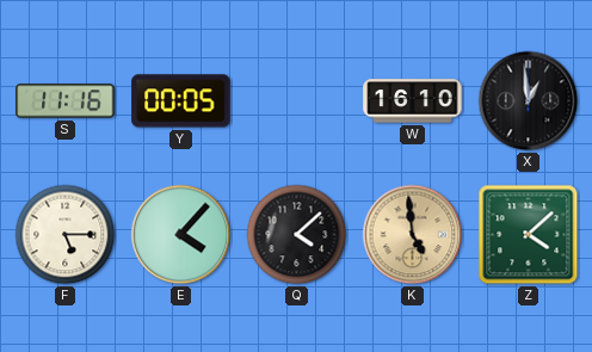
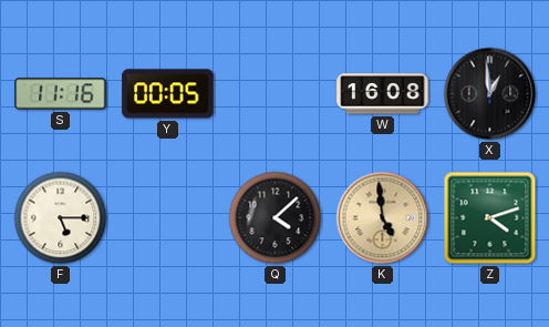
W: 16:10 -> 16:08
E: 4:07 -> none
Z: 4:08 -> 4:12
